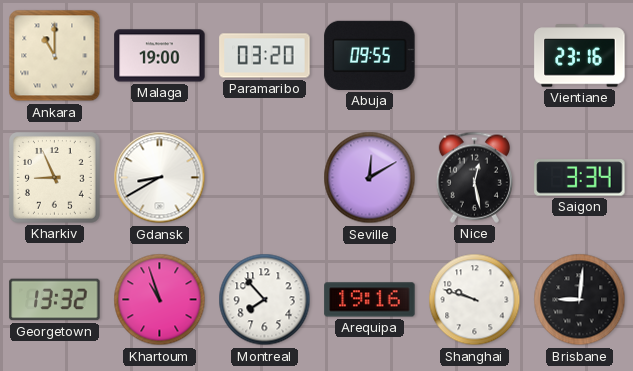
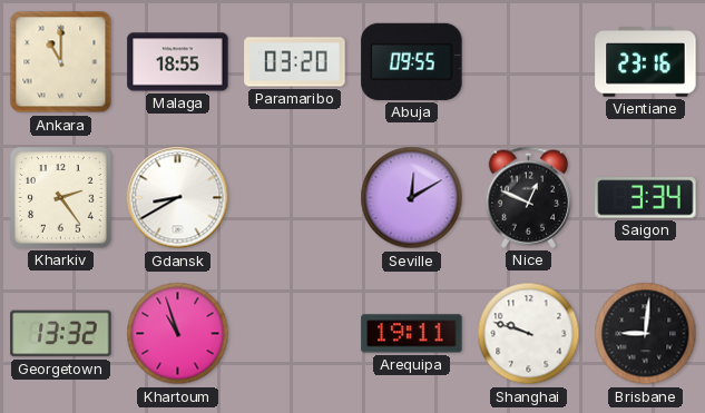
Malaga: 19:00 -> 18:55
Kharkiv: 8:56 -> 2:24
Nice: 12:28 -> 12:49
Montreal: 7:53 -> none
Arequipa: 19:16 -> 19:11
